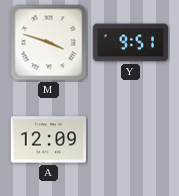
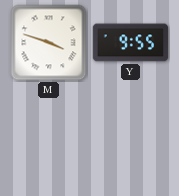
Y: 9:51 -> 9:55
A: 12:09 -> none
